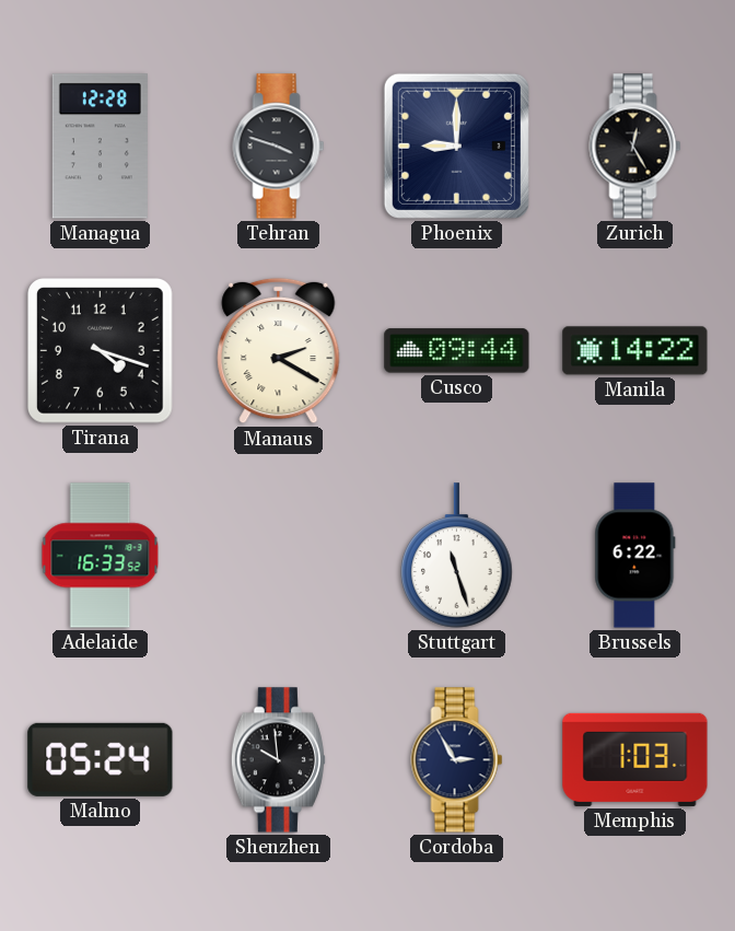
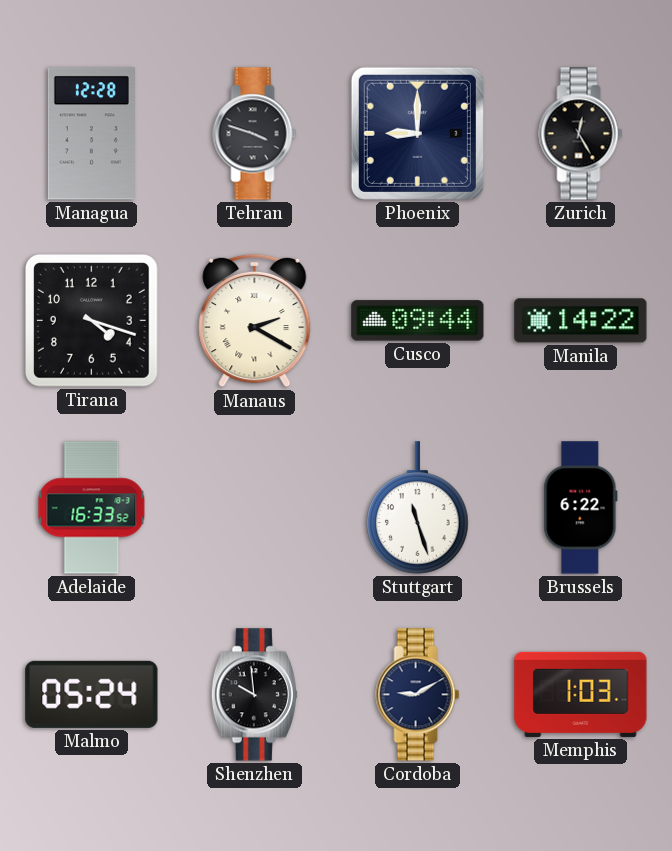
Cordoba: 2:55 -> 9:10
